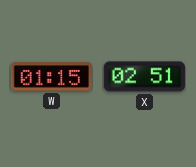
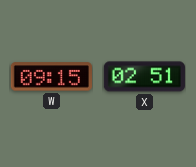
W: 01:15 -> 09:15
